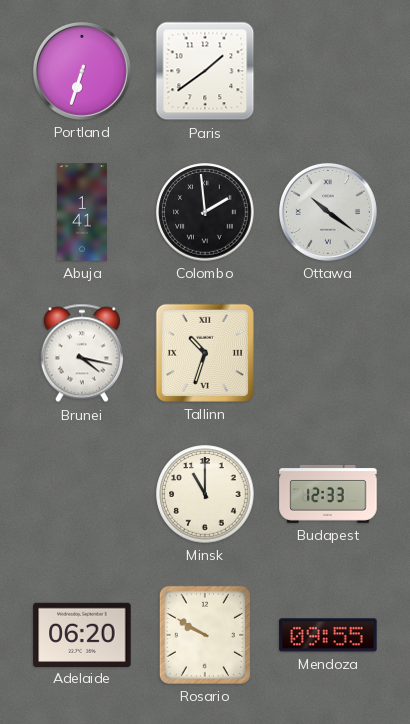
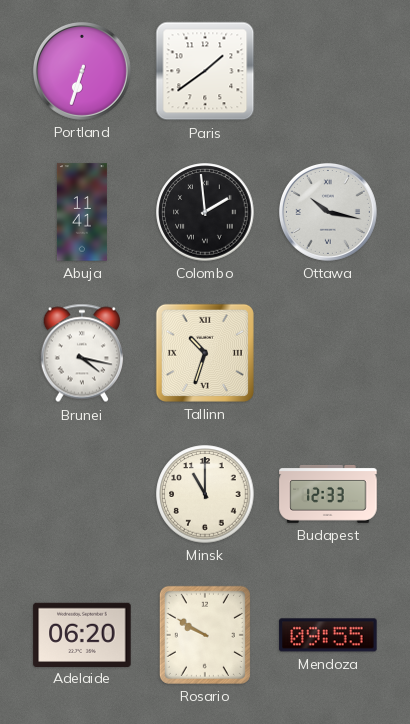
Abuja: 1:41 -> 11:41
Ottawa: 10:21 -> 10:17
